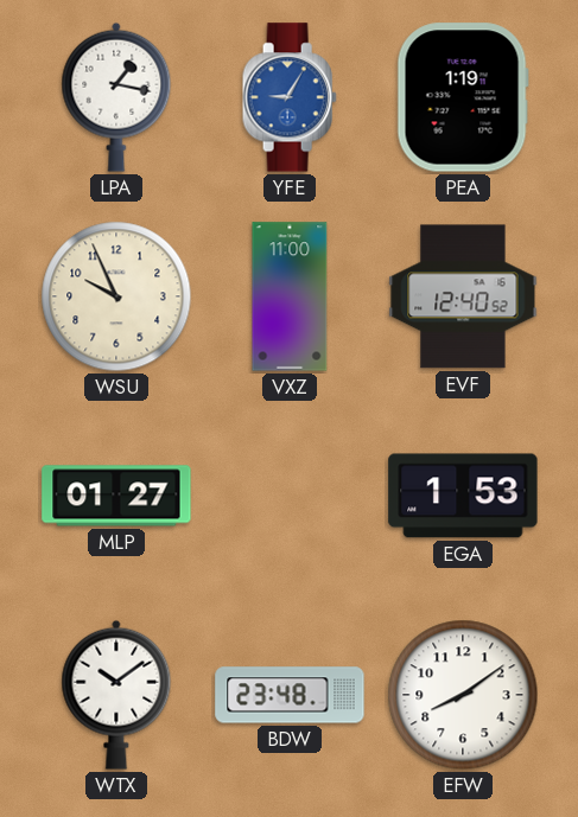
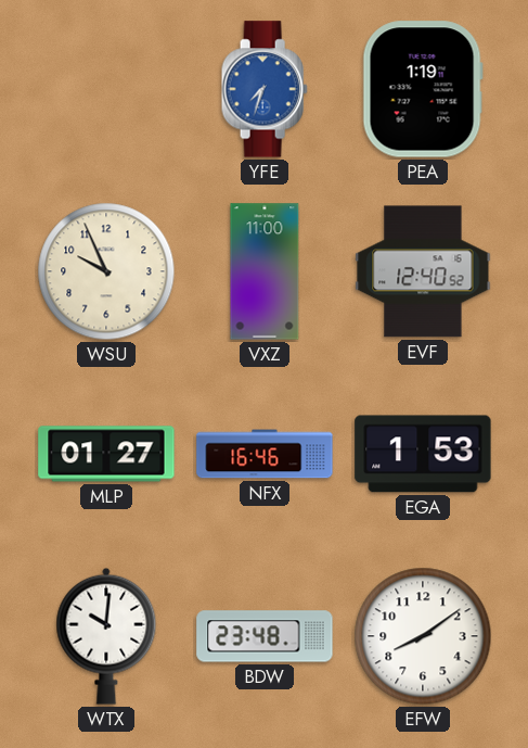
LPA: 1:17 -> none
YFE: 9:05 -> 7:33
NFX: none -> 16:46
WTX: 10:09 -> 10:01
